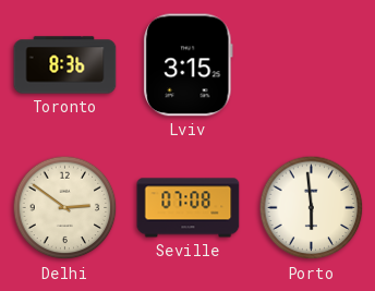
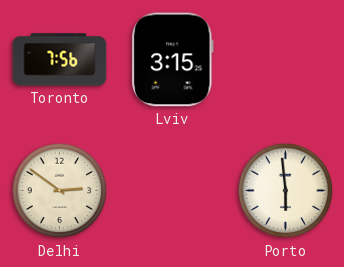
Toronto: 8:36 -> 7:56
Seville: 07:08 -> none
